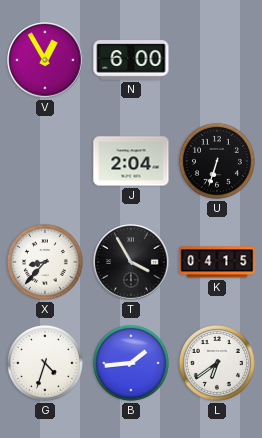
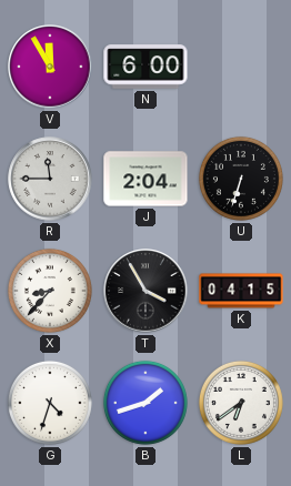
V: 12:55 -> 11:55
R: none -> 11:45
B: 1:44 -> 1:42
